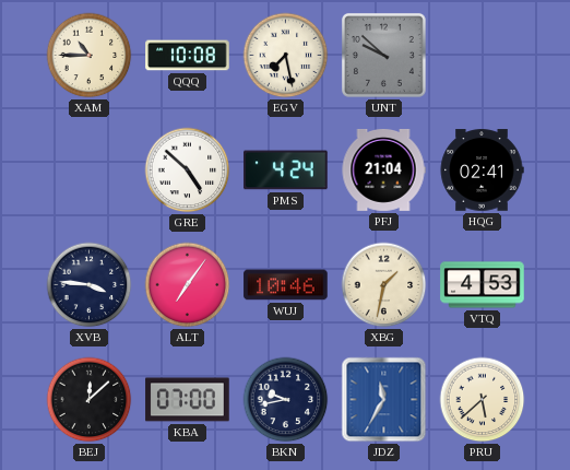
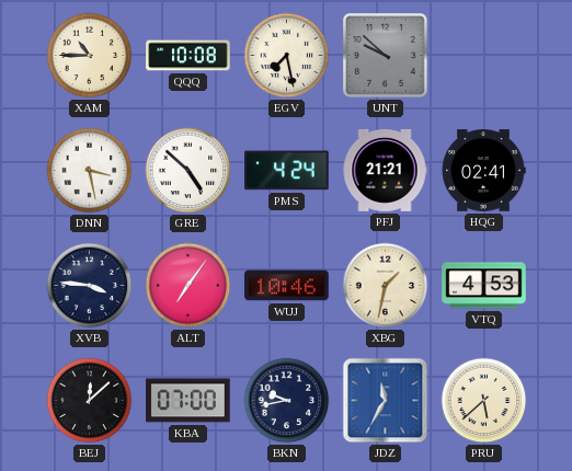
DNN: none -> 3:28
PFJ: 21:04 -> 21:21
